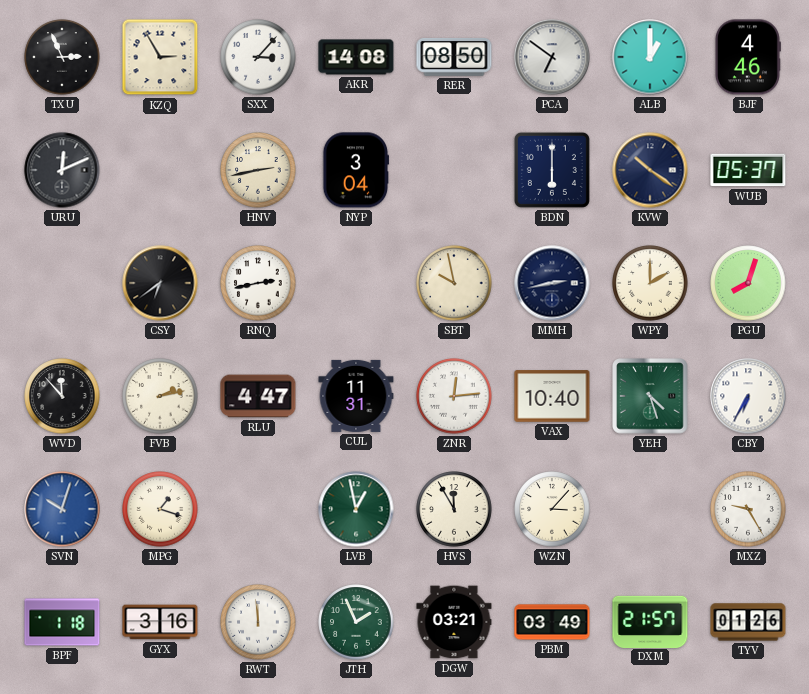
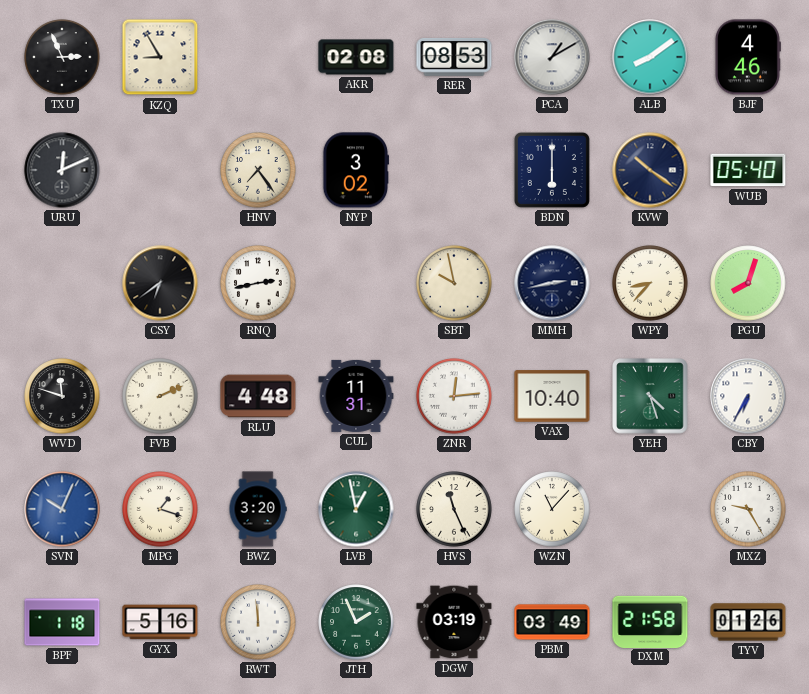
KZQ: 2:55 -> 8:55
SXX: 3:07 -> none
AKR: 14:08 -> 02:08
RER: 08:50 -> 08:53
PCA: 6:51 -> 1:10
ALB: 1:00 -> 8:09
HNV: 2:43 -> 7:24
NYP: 3:04 -> 3:02
WUB: 05:37 -> 05:40
WPY: 2:00 -> 8:37
WVD: 11:53 -> 11:48
FVB: 2:13 -> 2:11
RLU: 4:47 -> 4:48
SVN: 10:03 -> 10:04
BWZ: none -> 3:20
HVS: 11:55 -> 11:26
WZN: 3:07 -> 11:07
GYX: 3:16 -> 5:16
DGW: 03:21 -> 03:19
DXM: 21:57 -> 21:58
